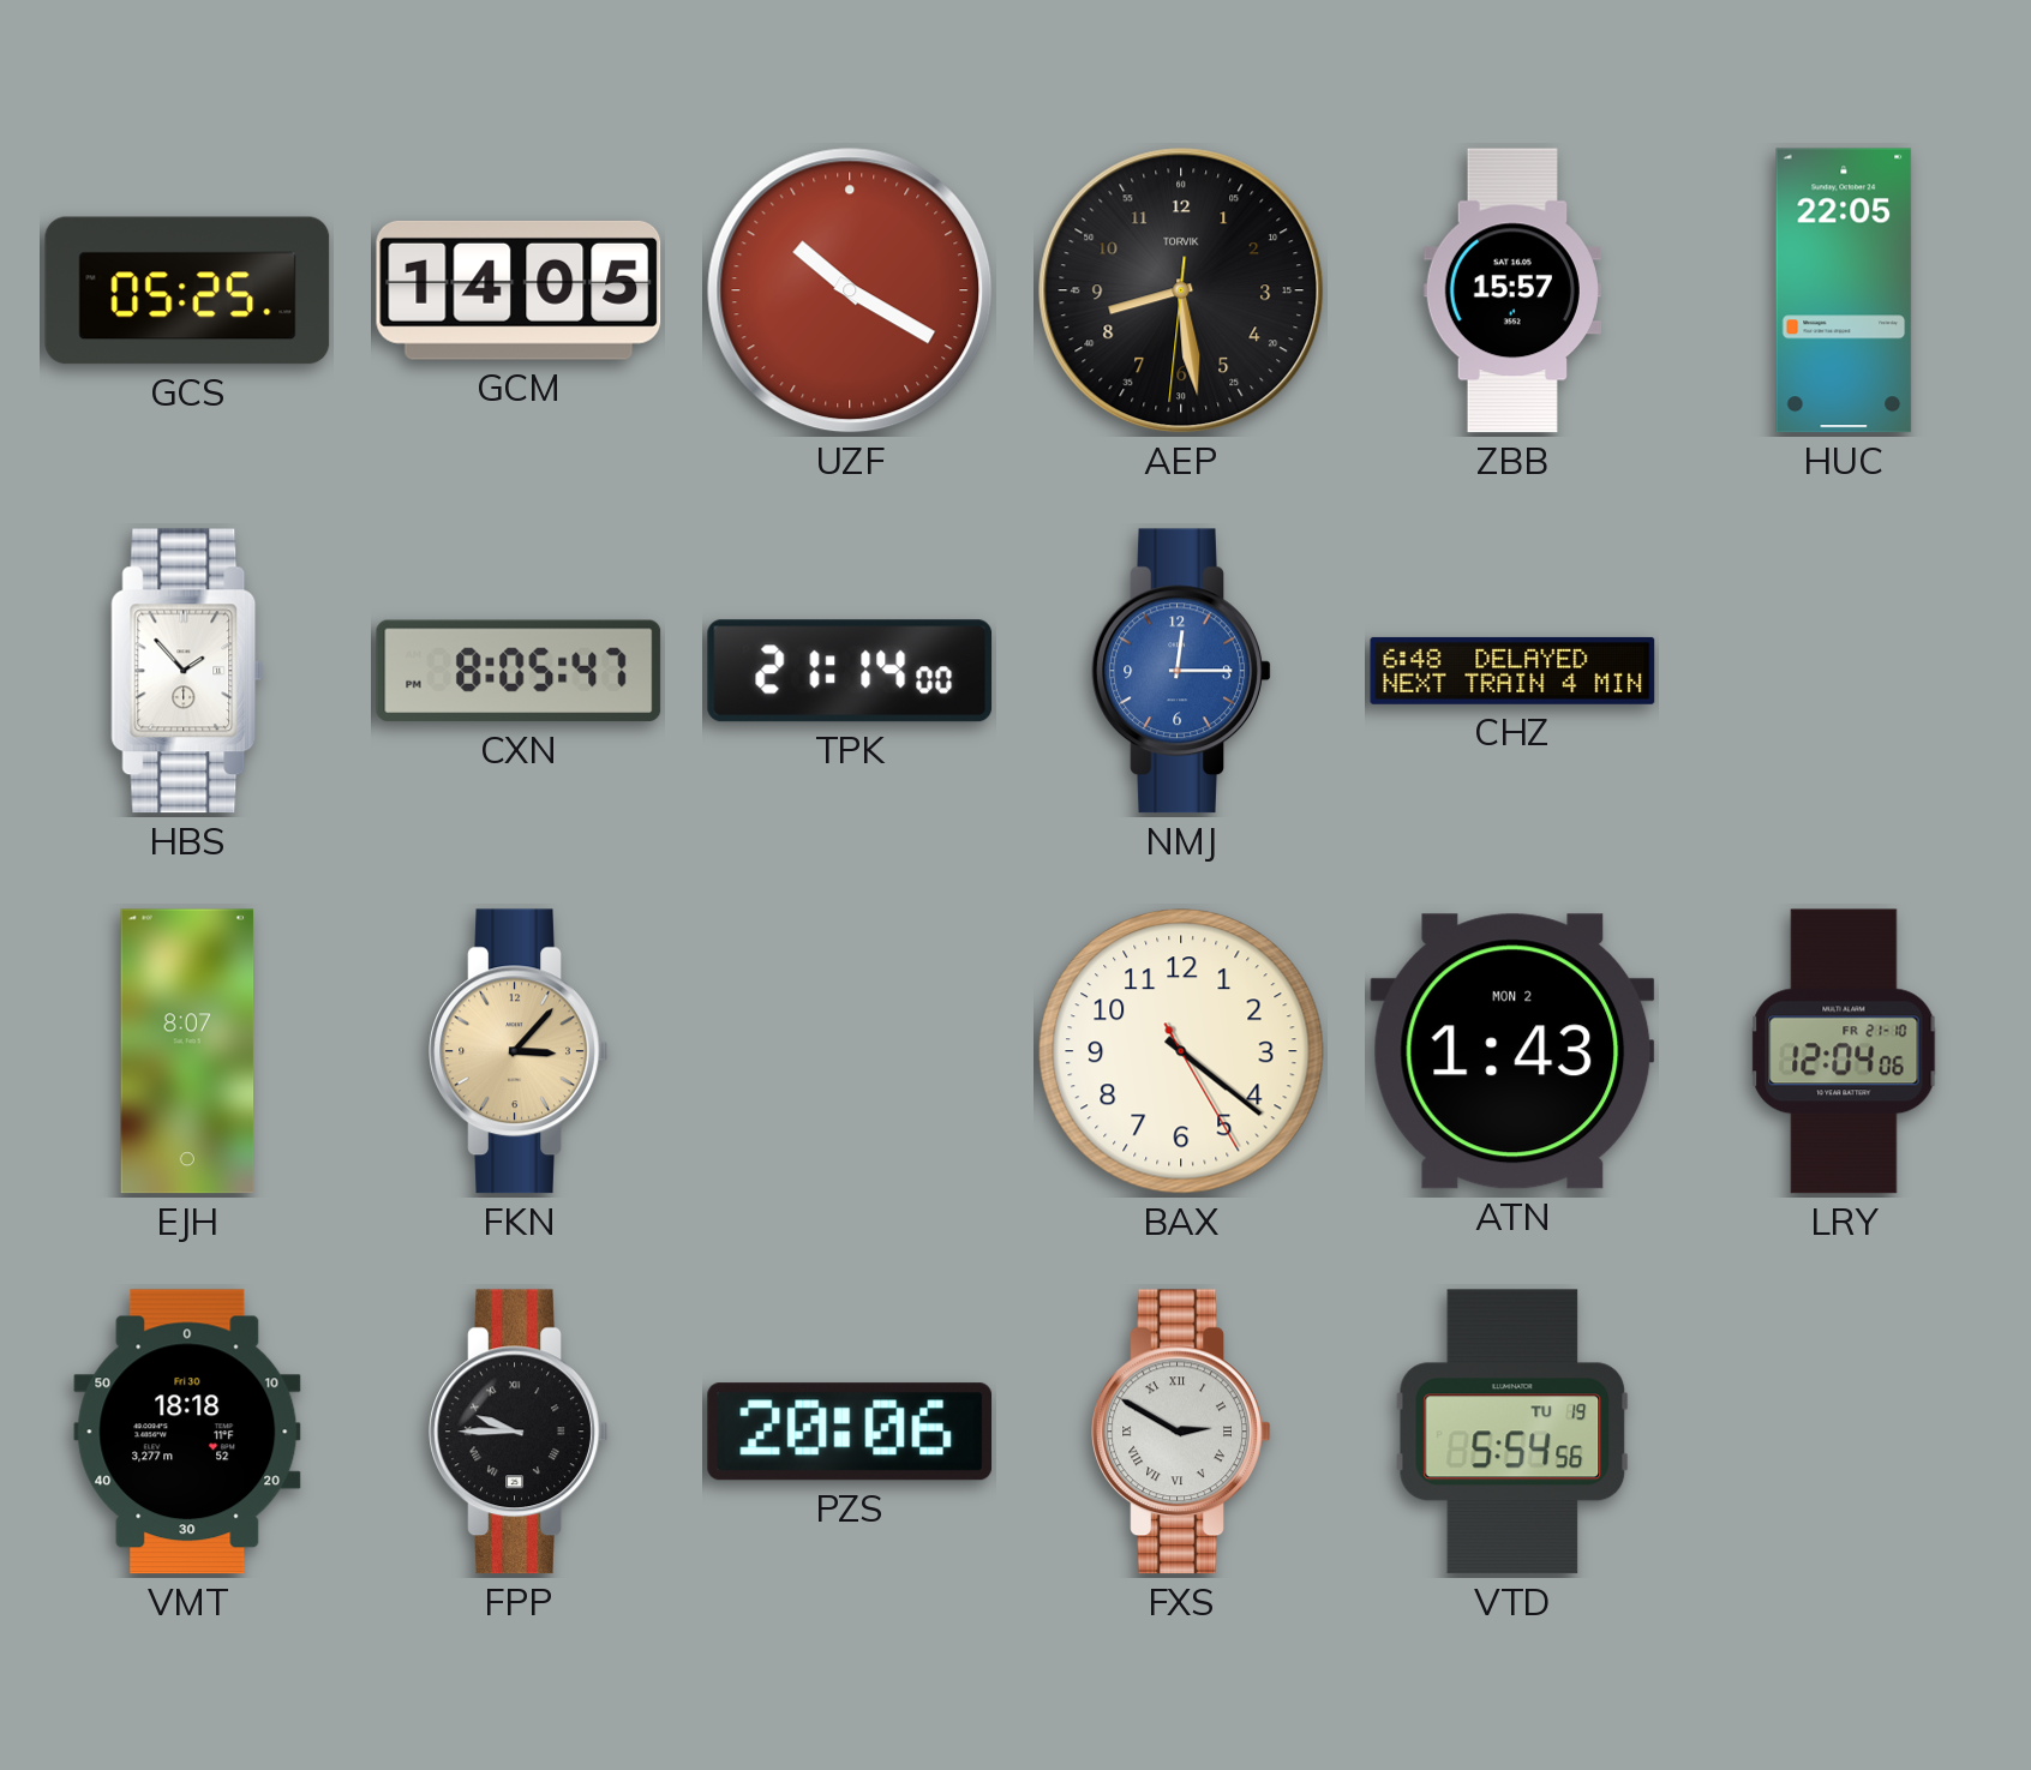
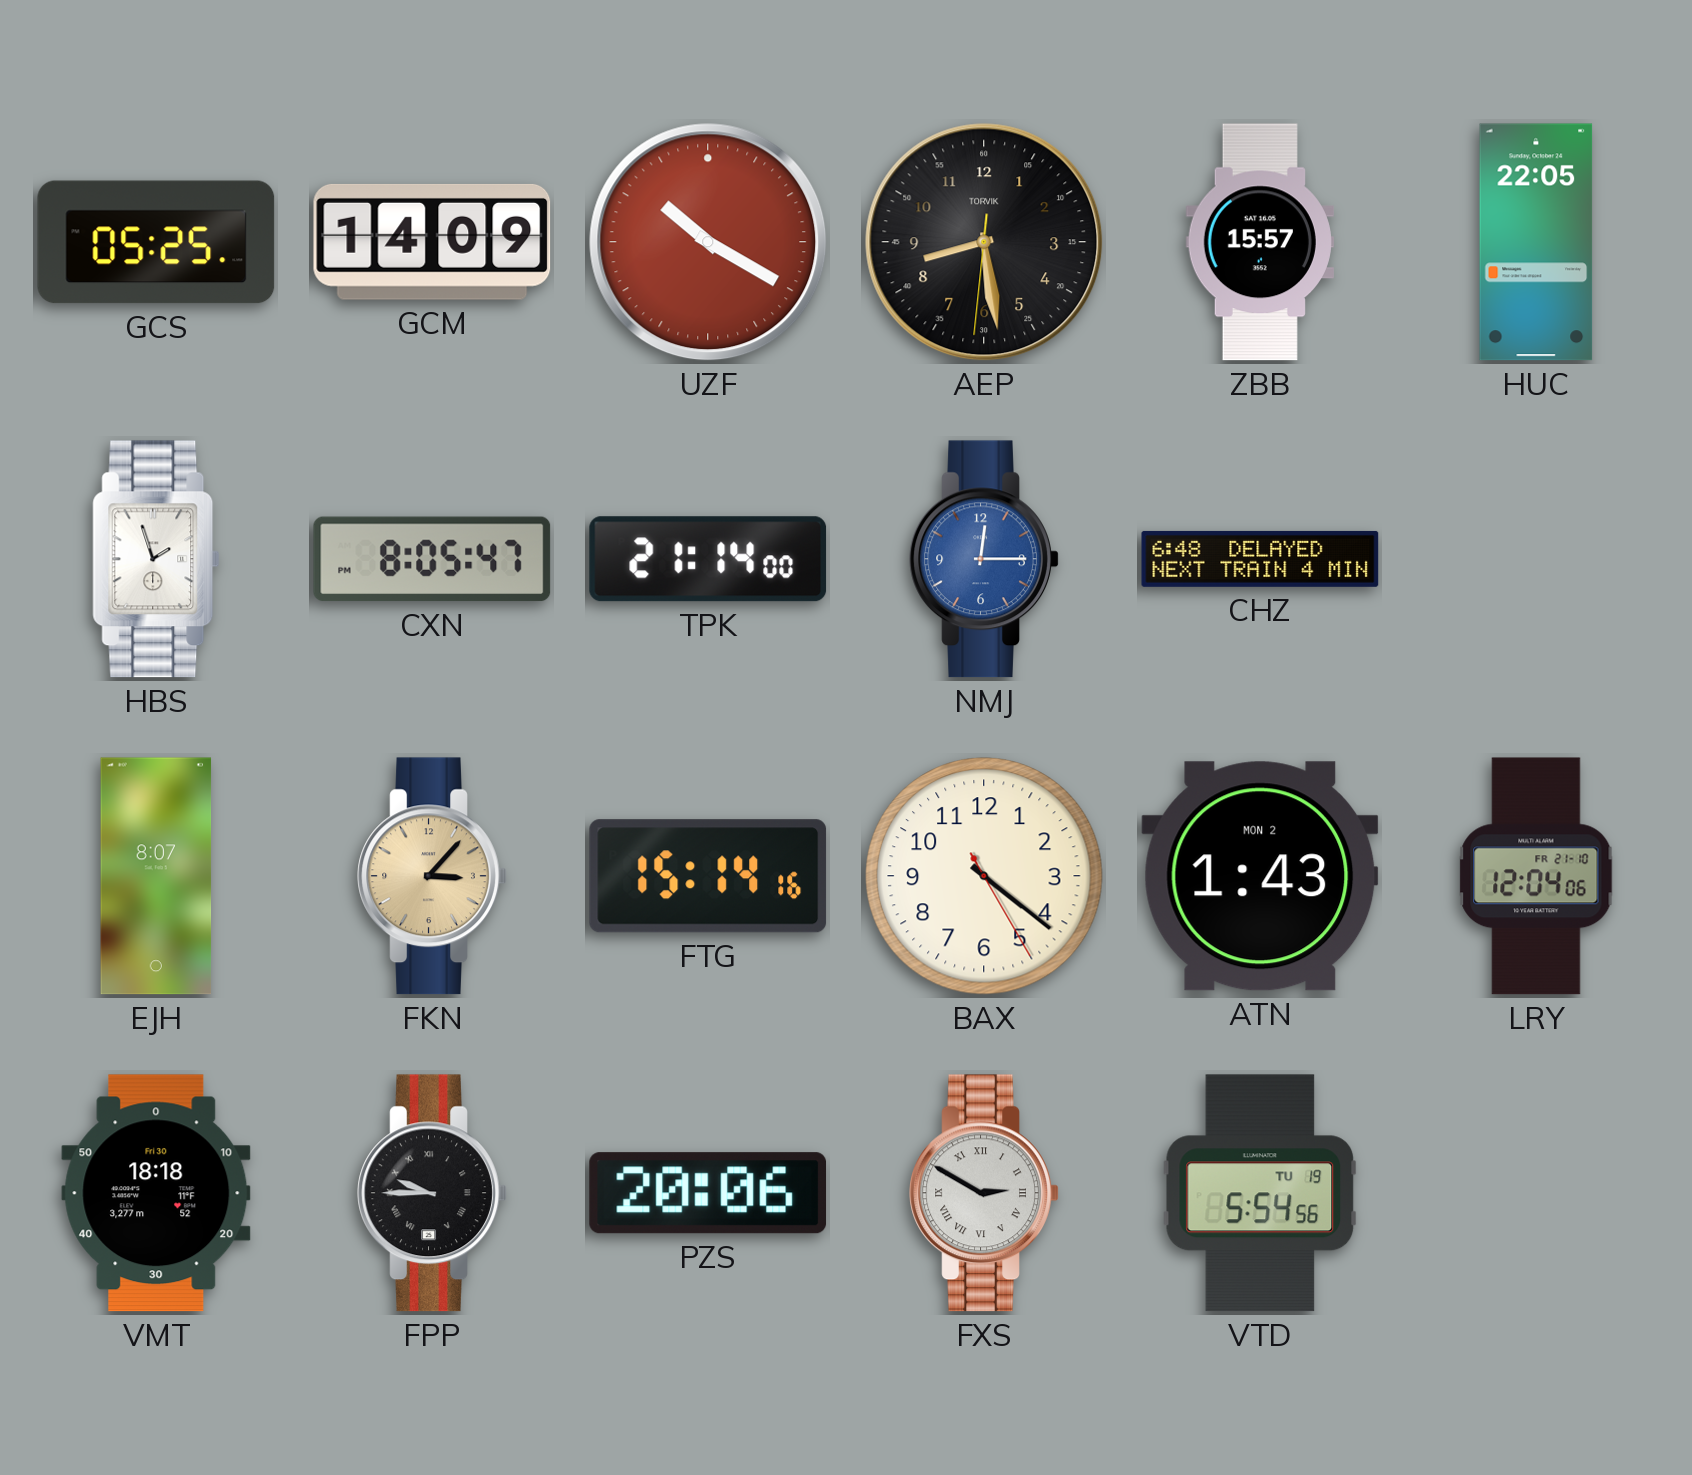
GCM: 14:05 -> 14:09
HBS: 1:53 -> 1:57
FTG: none -> 15:14
